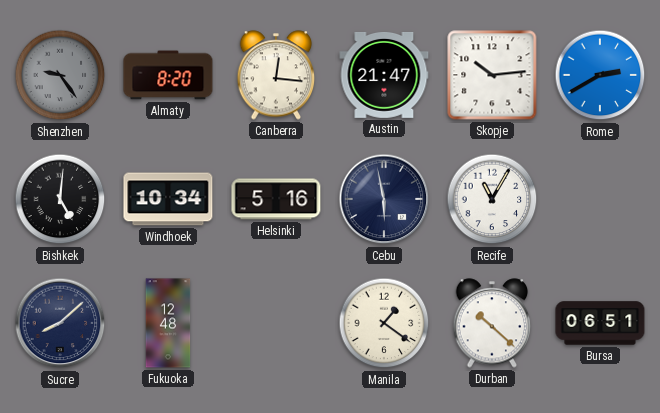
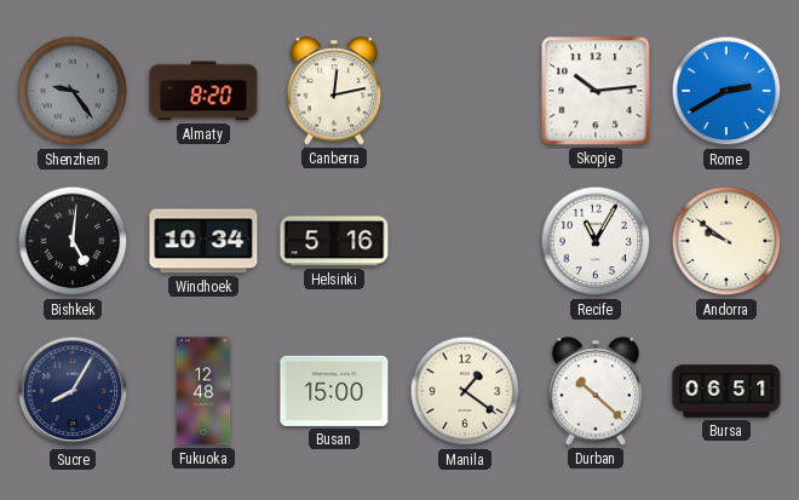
Canberra: 12:16 -> 12:13
Austin: 21:47 -> none
Cebu: 5:58 -> none
Andorra: none -> 9:51
Sucre: 8:08 -> 8:05
Busan: none -> 15:00
